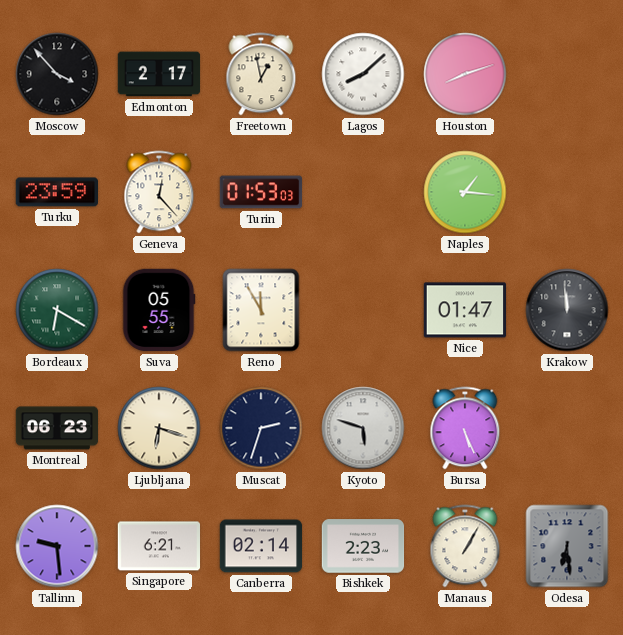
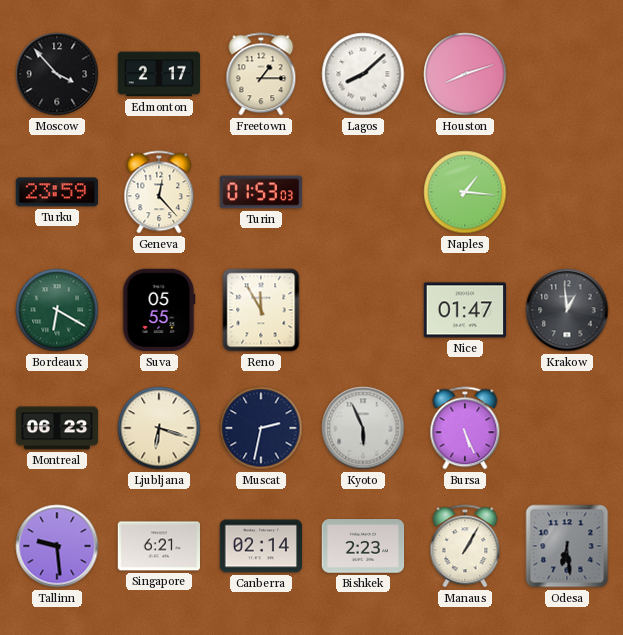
Freetown: 12:58 -> 1:15
Krakow: 11:59 -> 12:59
Muscat: 2:33 -> 2:32
Kyoto: 5:48 -> 5:56
